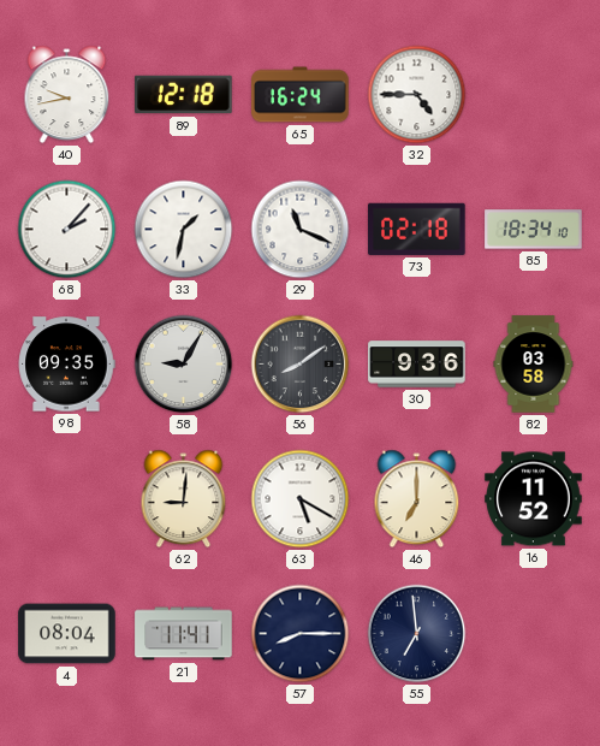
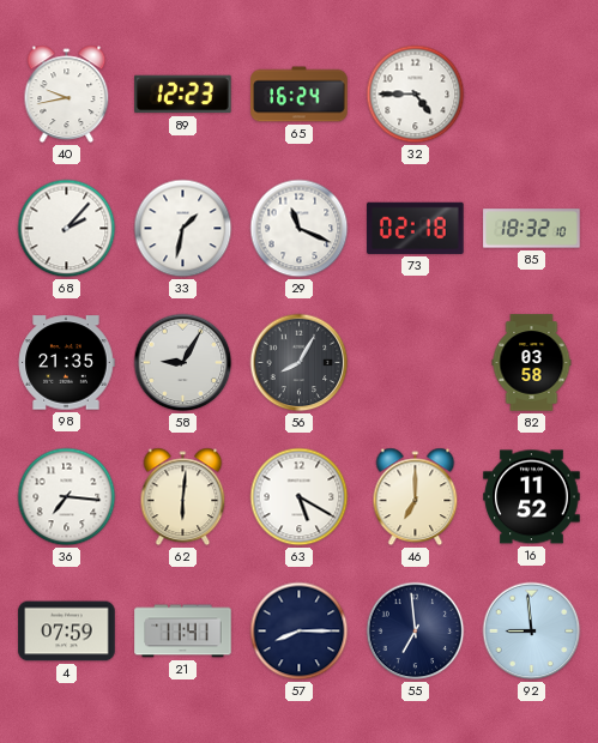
89: 12:18 -> 12:23
85: 18:34 -> 18:32
98: 09:35 -> 21:35
56: 8:09 -> 8:05
30: 9:36 -> none
36: none -> 7:16
62: 9:01 -> 6:01
4: 08:04 -> 07:59
92: none -> 8:59
